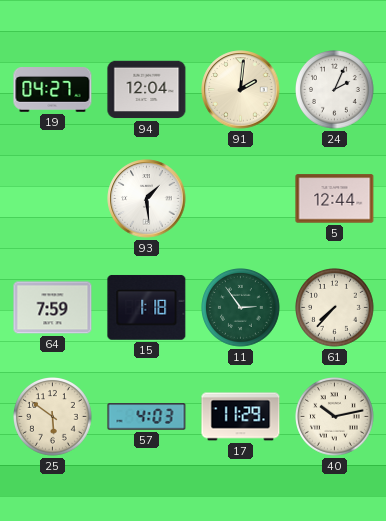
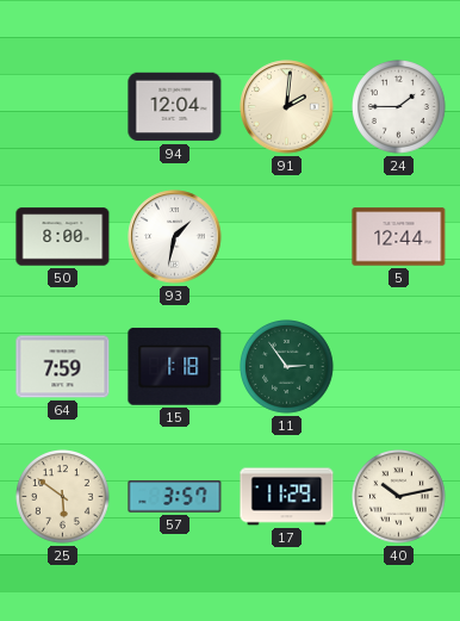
19: 04:27 -> none
24: 2:04 -> 1:45
50: none -> 8:00
93: 1:29 -> 1:32
61: 7:37 -> none
57: 4:03 -> 3:57
